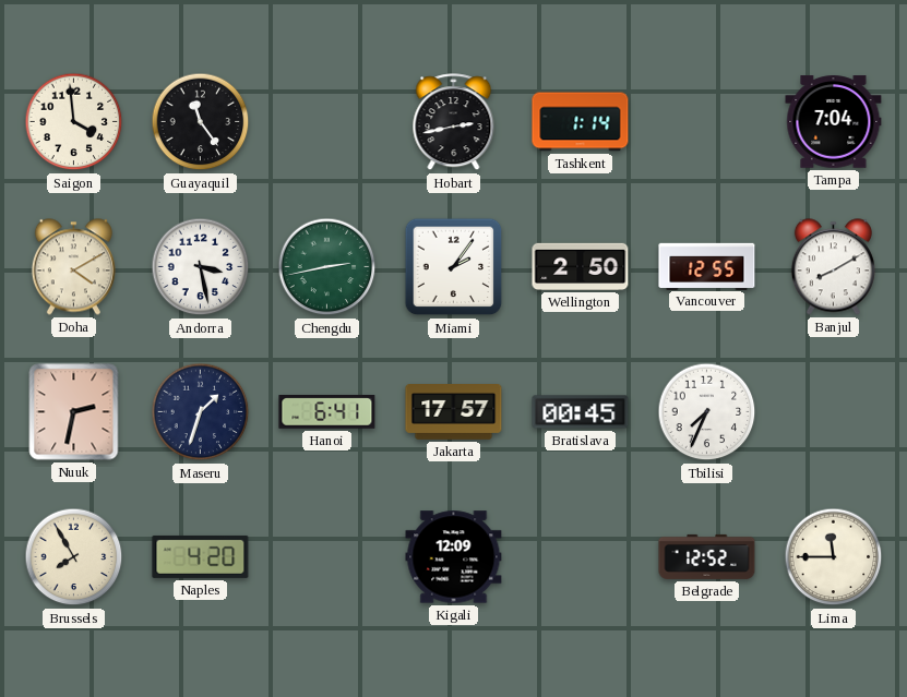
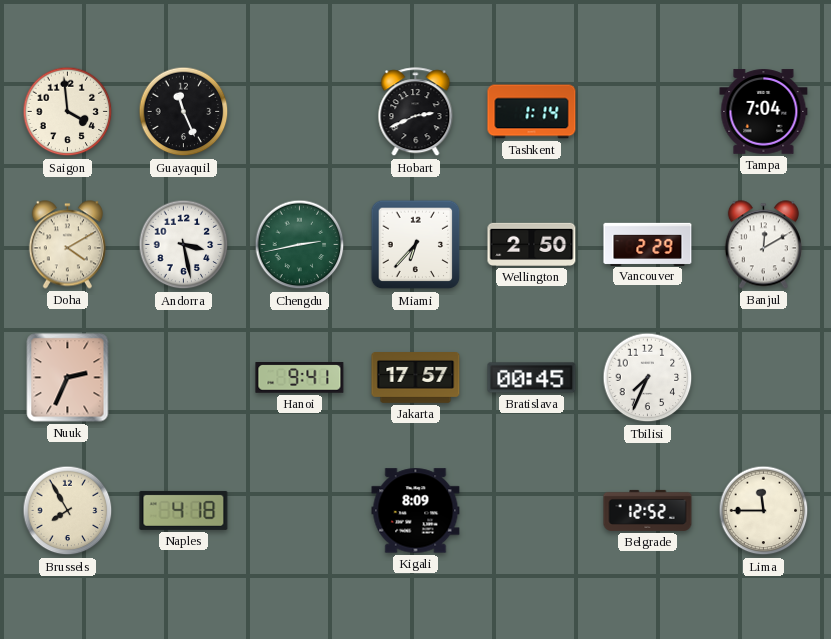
Guayaquil: 11:24 -> 11:26
Hobart: 2:43 -> 2:41
Miami: 2:06 -> 6:37
Vancouver: 12:55 -> 2:29
Banjul: 8:10 -> 12:10
Nuuk: 2:32 -> 2:34
Maseru: 1:33 -> none
Hanoi: 6:41 -> 9:41
Naples: 4:20 -> 4:18
Kigali: 12:09 -> 8:09
